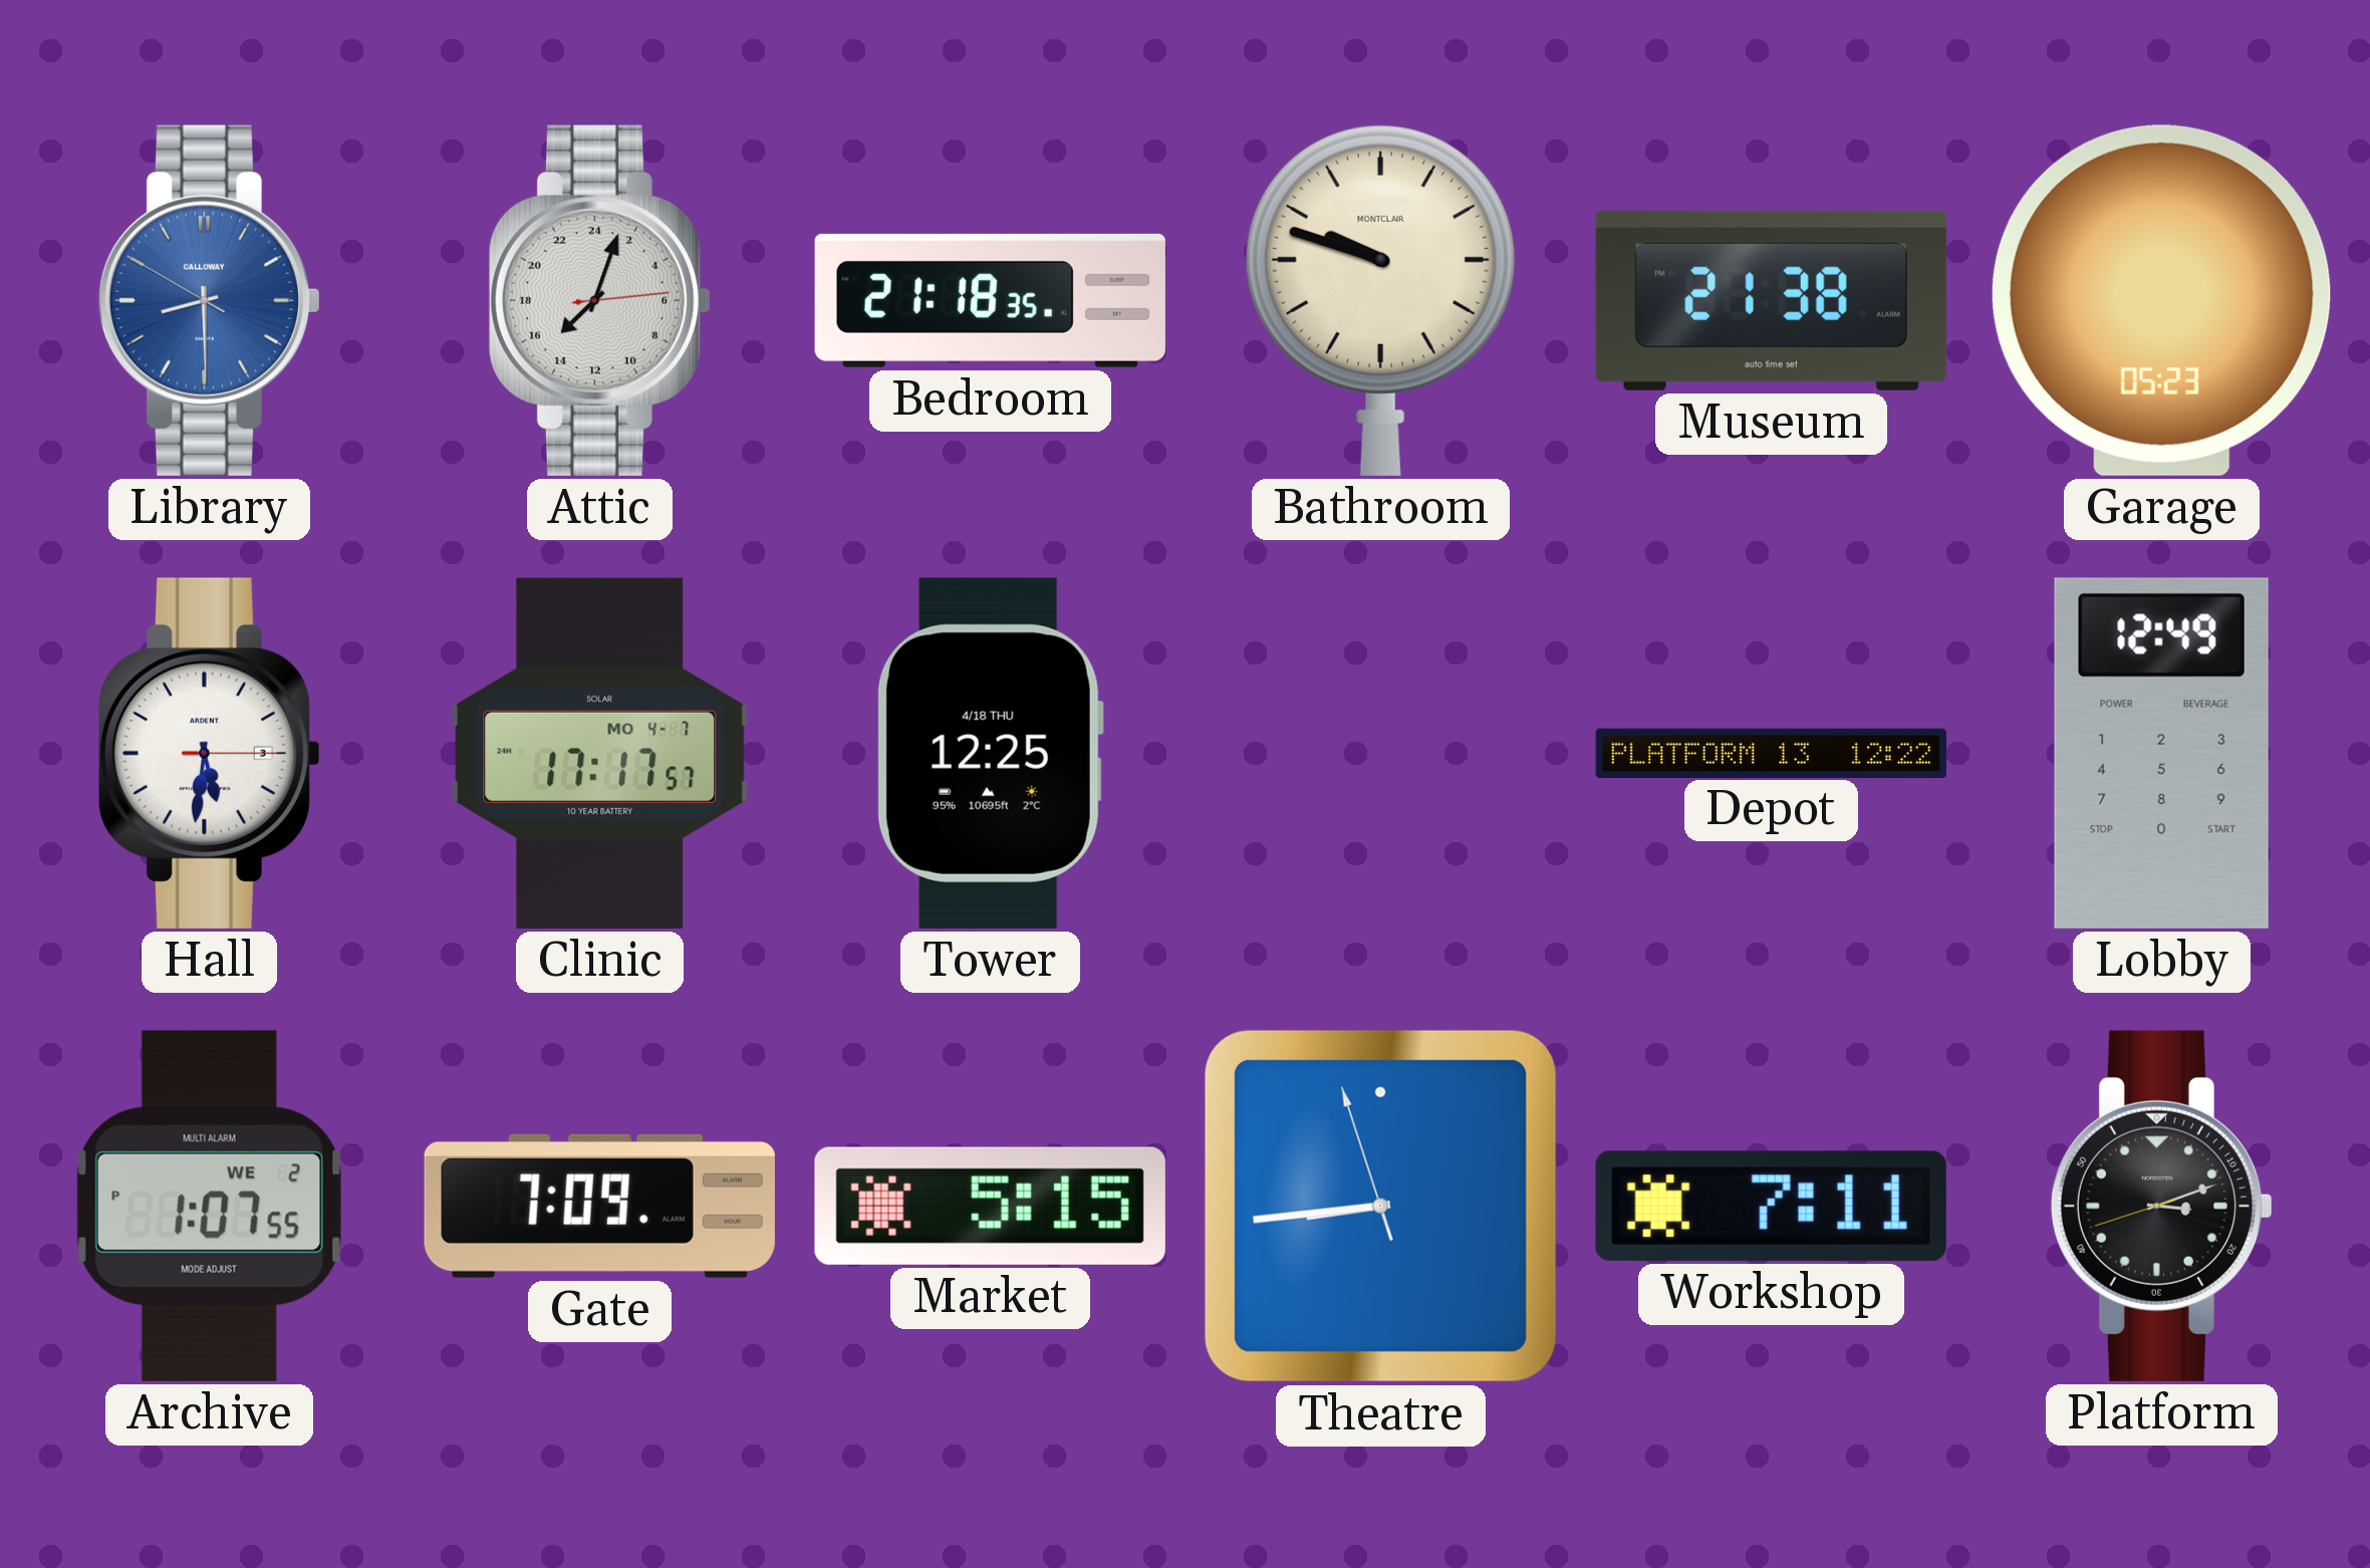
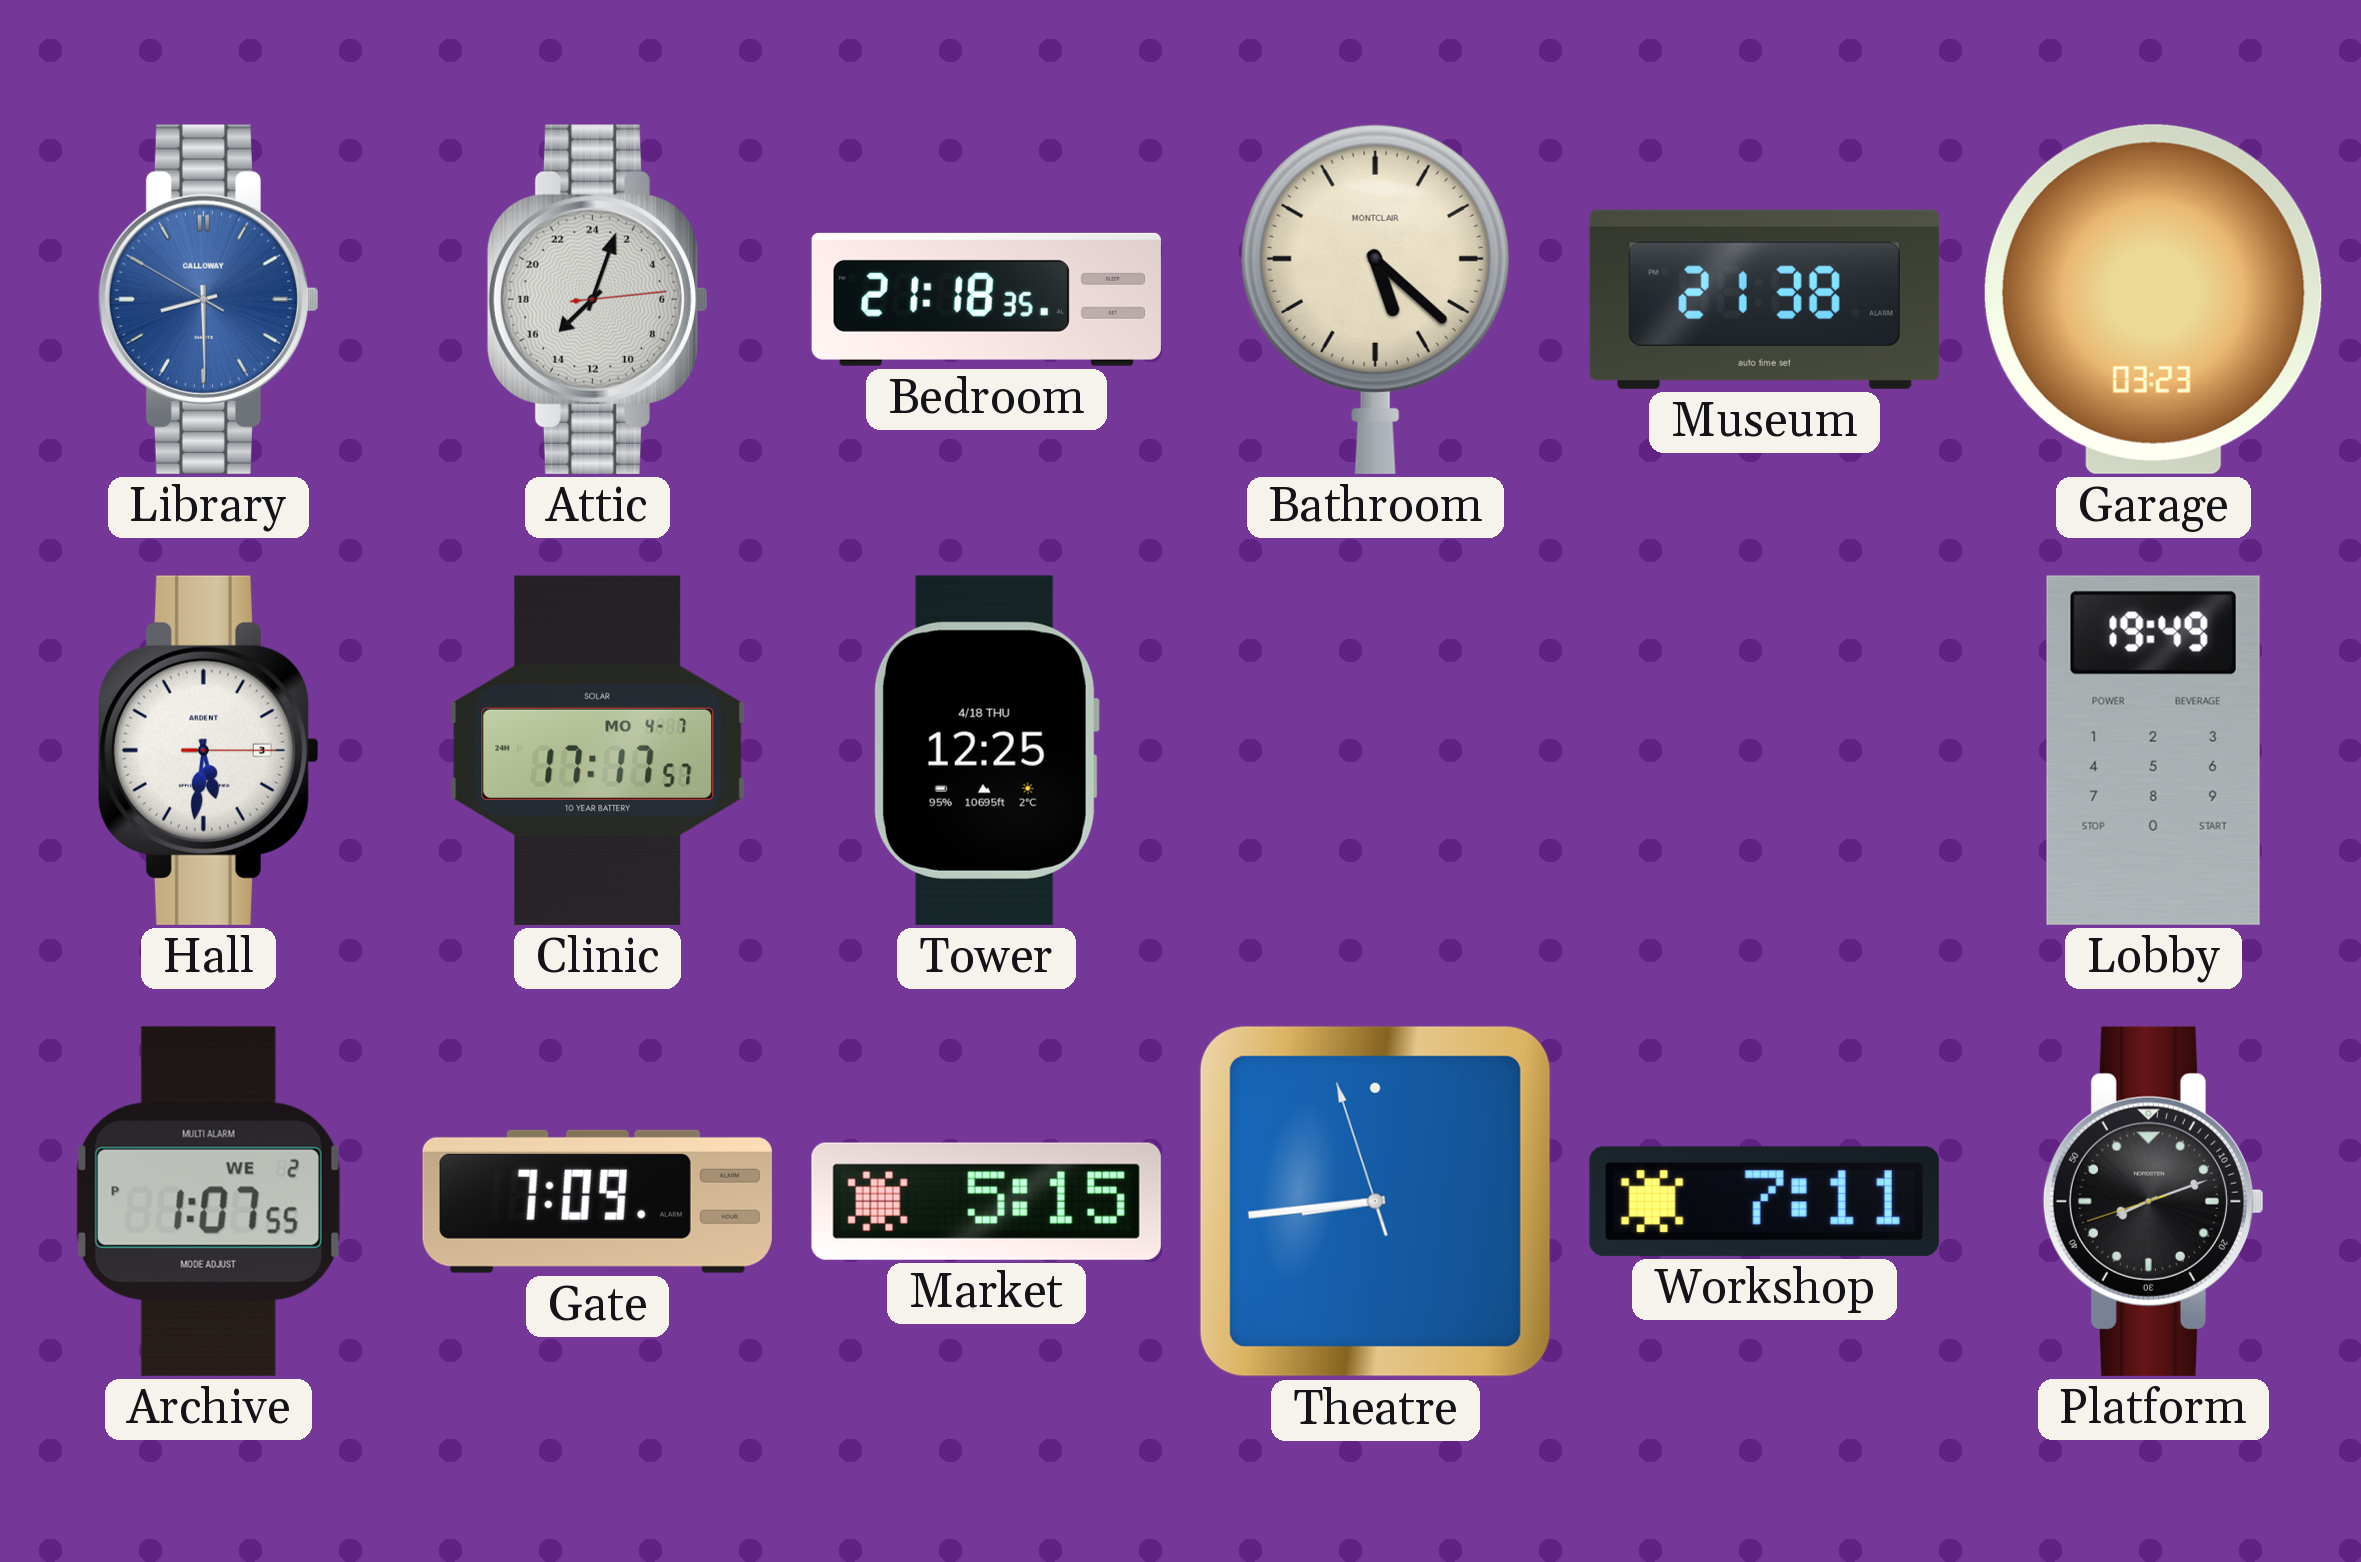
Bathroom: 9:48 -> 5:22
Garage: 05:23 -> 03:23
Depot: 12:22 -> none
Lobby: 12:49 -> 19:49
Platform: 3:11 -> 8:11
